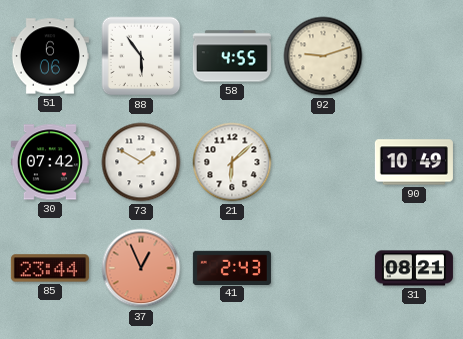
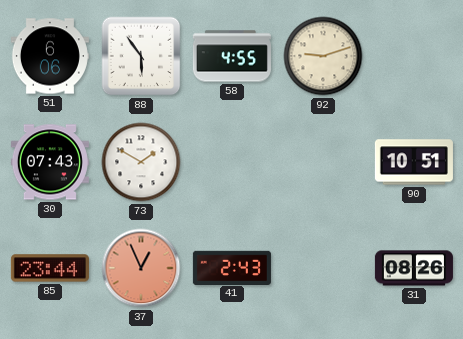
30: 07:42 -> 07:43
21: 6:08 -> none
90: 10:49 -> 10:51
31: 08:21 -> 08:26
